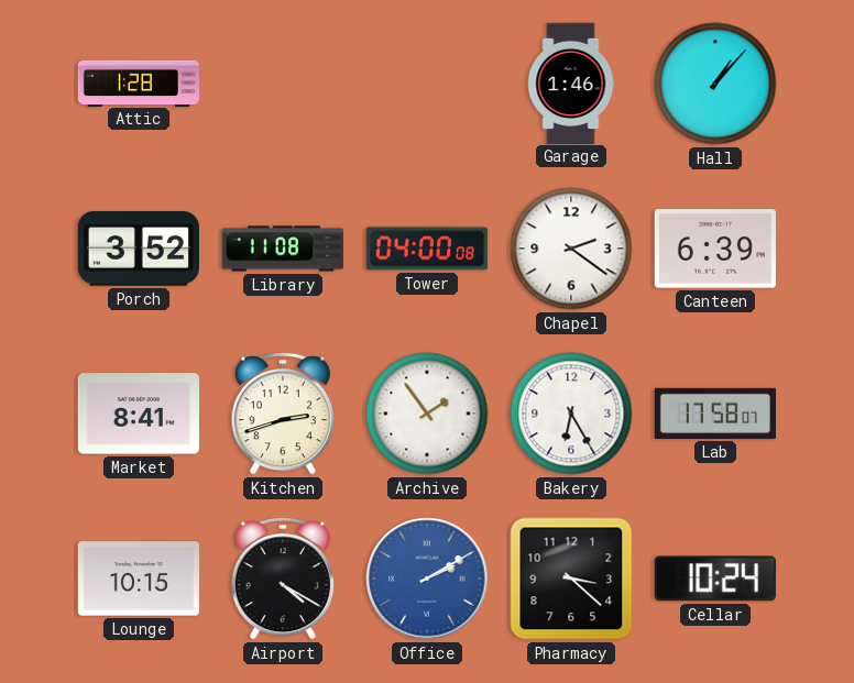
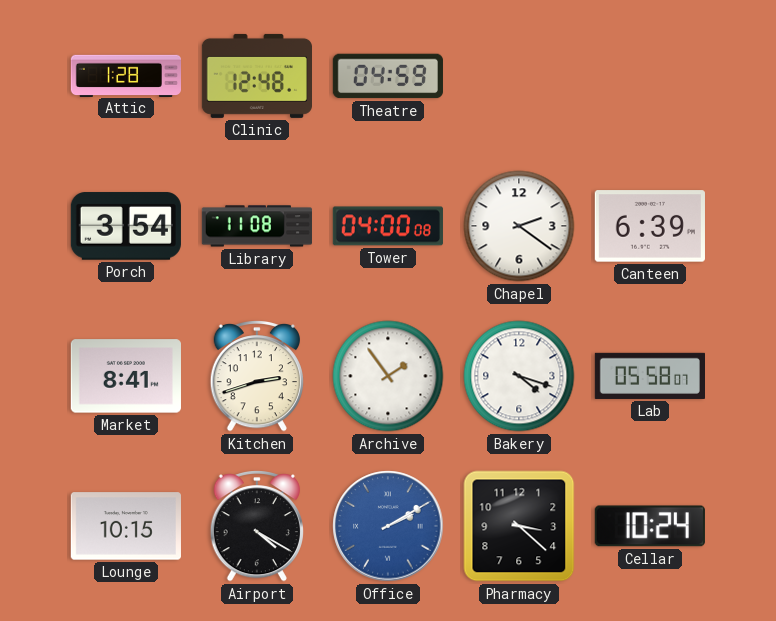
Clinic: none -> 12:48
Theatre: none -> 04:59
Garage: 1:46 -> none
Hall: 1:07 -> none
Porch: 3:52 -> 3:54
Bakery: 6:25 -> 4:18
Lab: 17:58 -> 05:58
